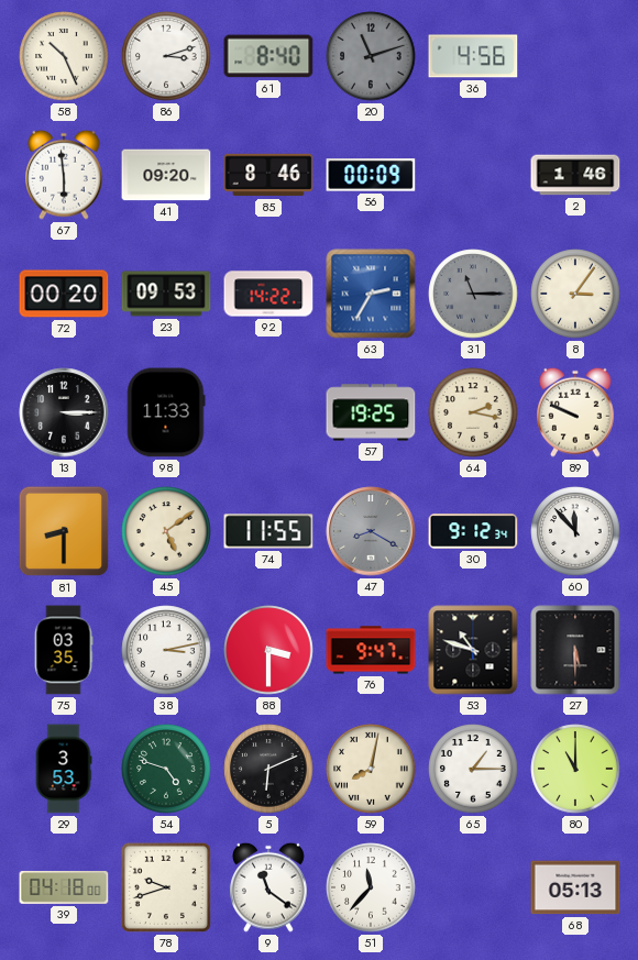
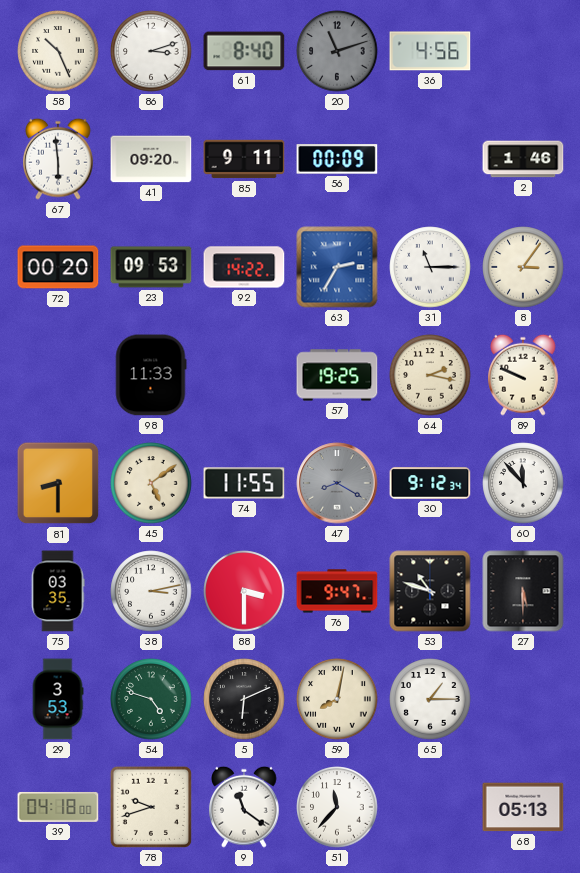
85: 8:46 -> 9:11
31 dial: grey -> white
13: 3:15 -> none
80: 11:00 -> none
